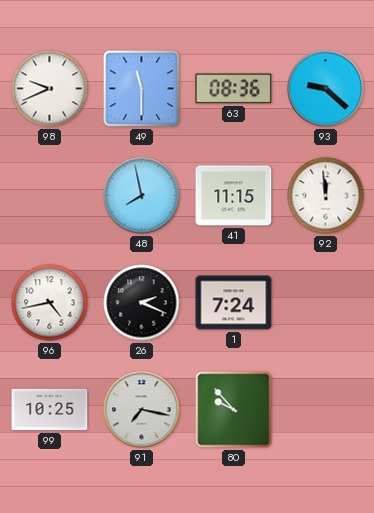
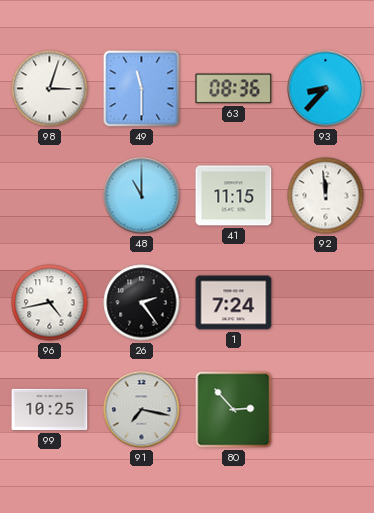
98: 9:41 -> 3:03
93: 9:22 -> 8:37
48: 7:58 -> 11:00
26: 2:19 -> 2:24
80: 9:53 -> 2:53
